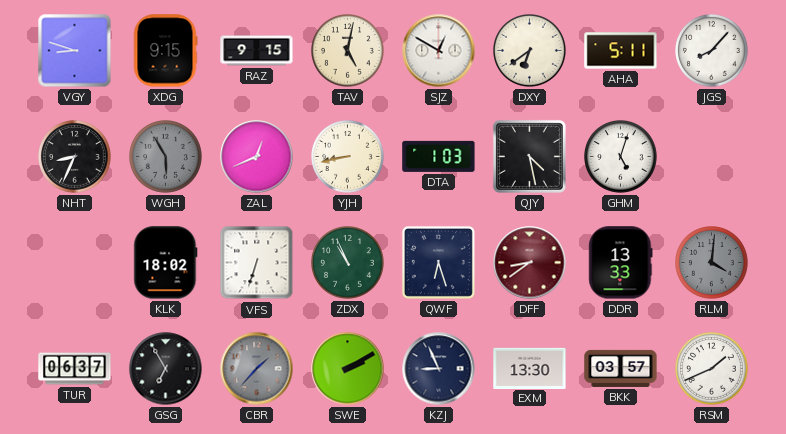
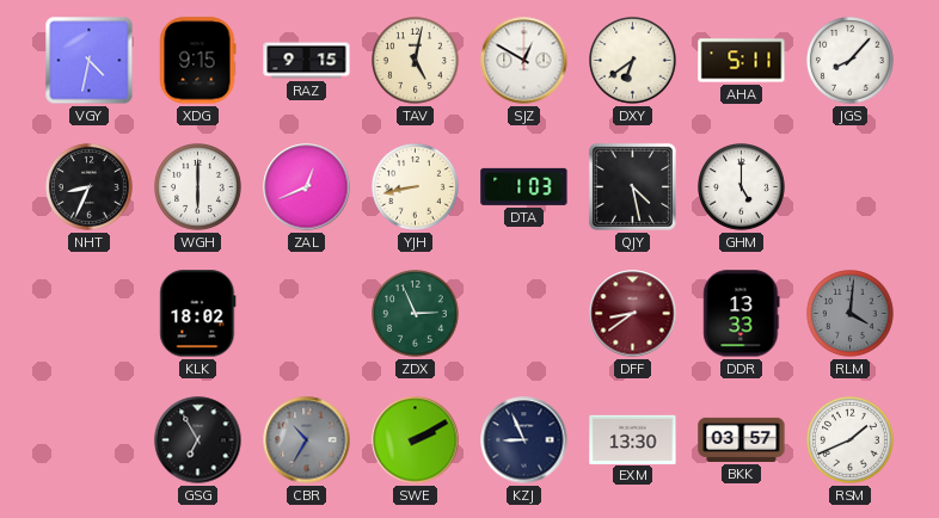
VGY: 8:48 -> 4:32
WGH: 5:55 -> 6:00
WGH dial: grey -> white
GHM: 5:03 -> 5:00
VFS: 6:33 -> none
ZDX: 10:56 -> 2:56
QWF: 6:27 -> none
TUR: 06:37 -> none
CBR: 1:37 -> 10:35
